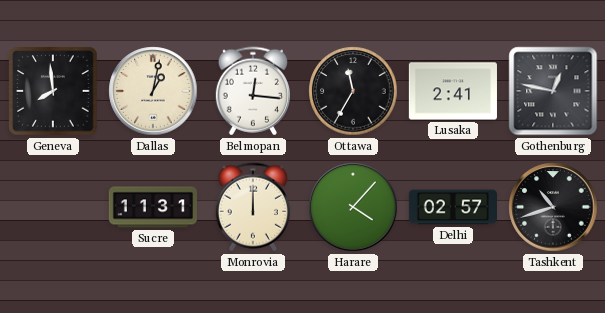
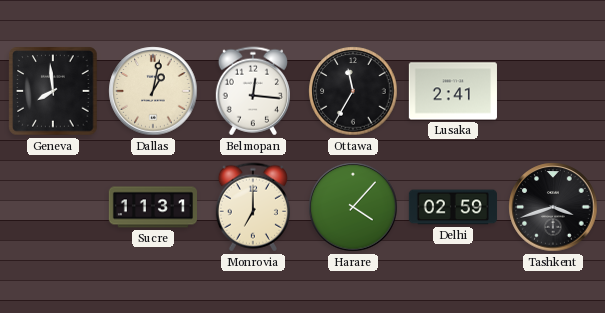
Gothenburg: 12:47 -> none
Monrovia: 12:00 -> 7:00
Delhi: 02:57 -> 02:59
Tashkent: 10:42 -> 3:42
